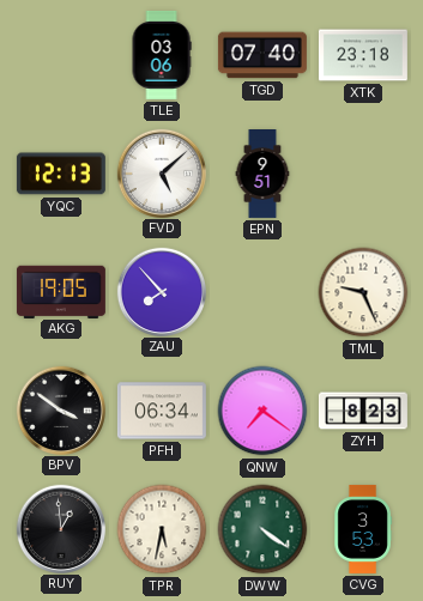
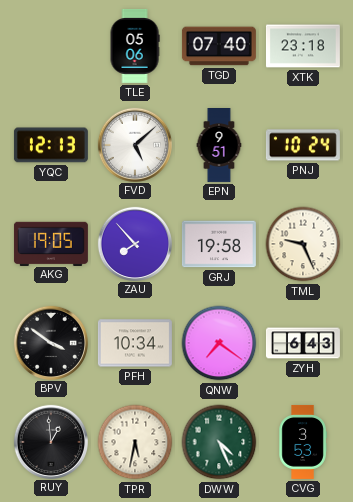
TLE: 03:06 -> 05:06
PNJ: none -> 10:24
GRJ: none -> 19:58
PFH: 06:34 -> 10:34
ZYH: 8:23 -> 6:43
DWW: 4:21 -> 4:26
